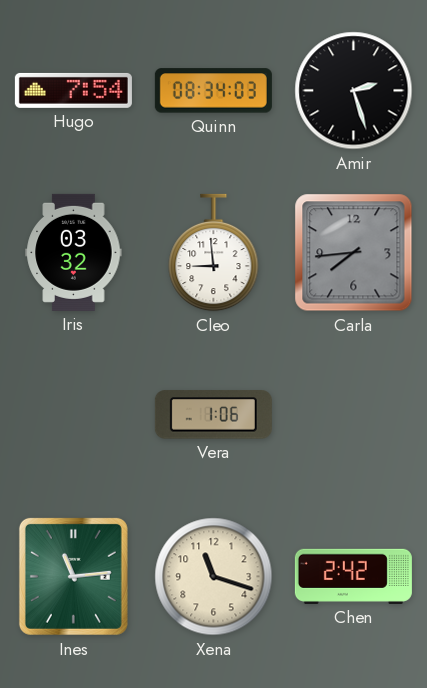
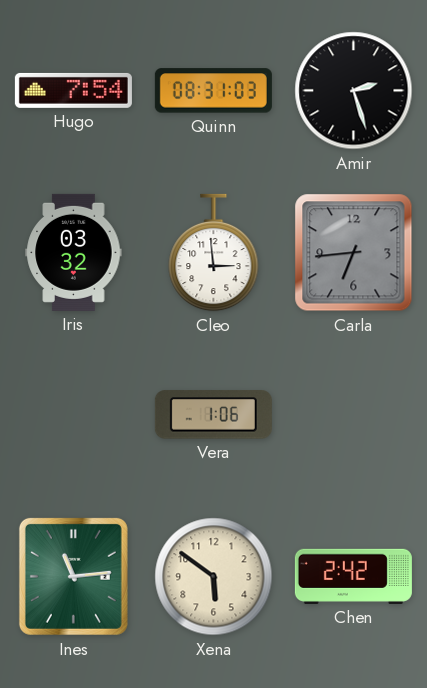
Quinn: 08:34 -> 08:31
Cleo: 8:59 -> 2:59
Carla: 7:44 -> 6:44
Xena: 11:18 -> 5:51
